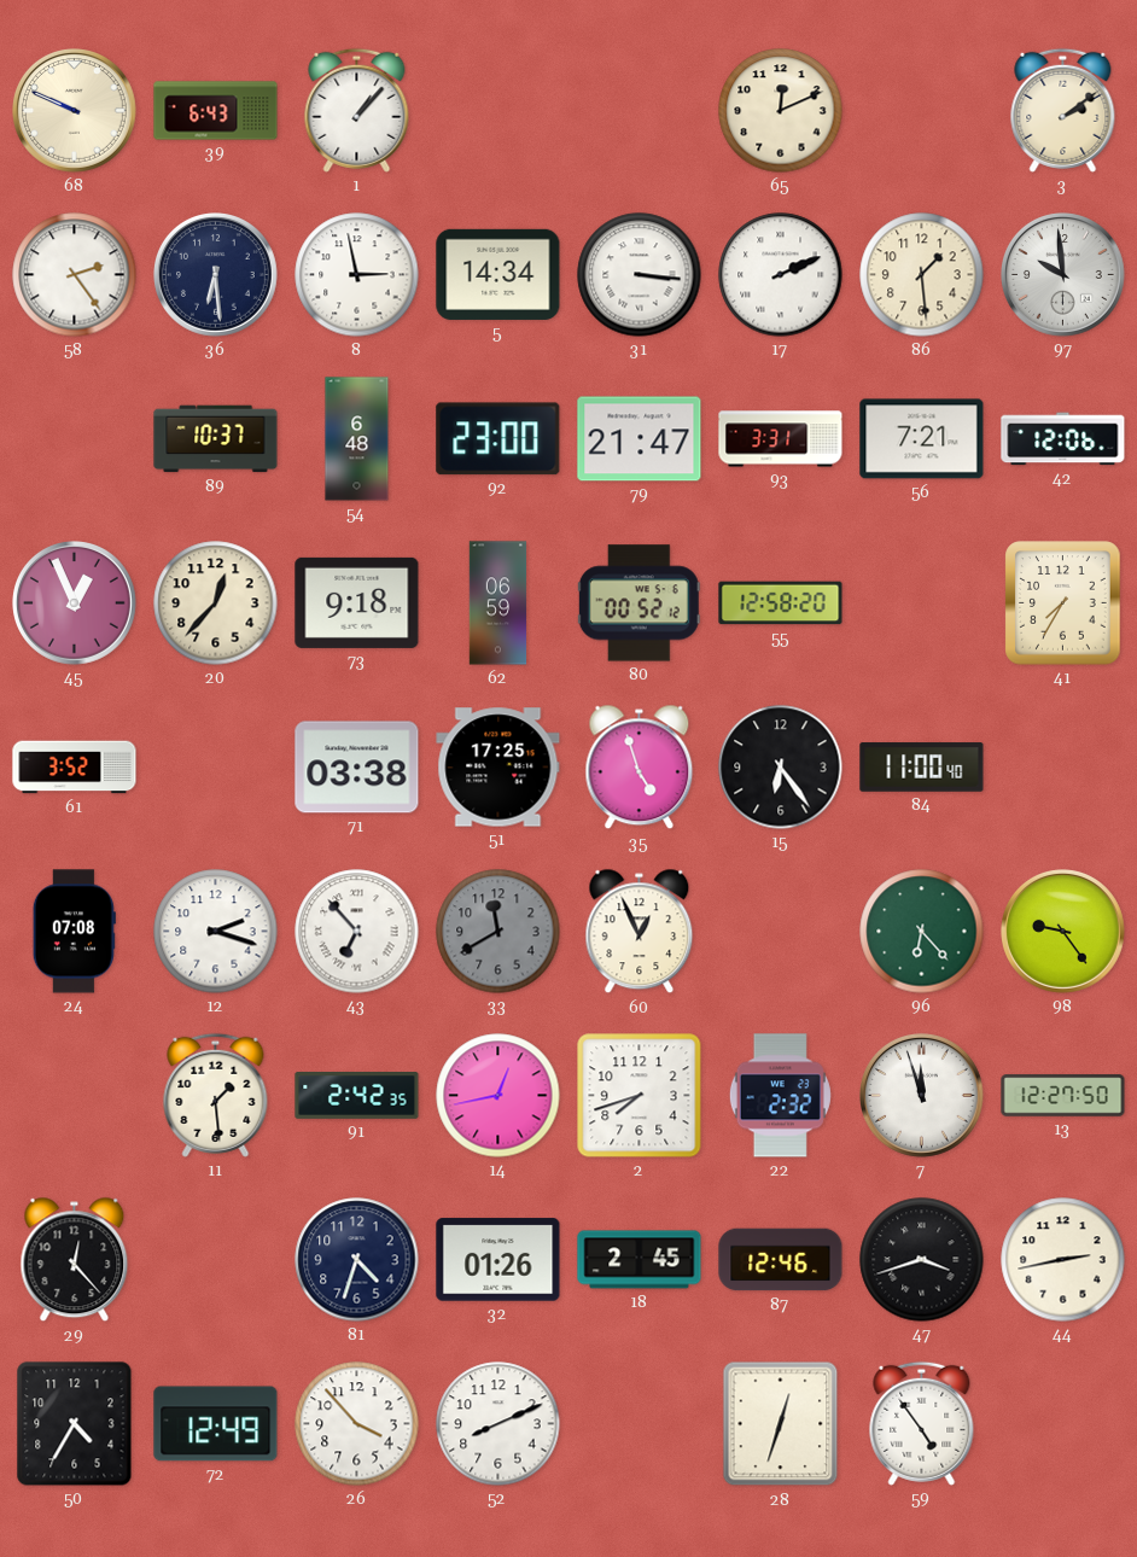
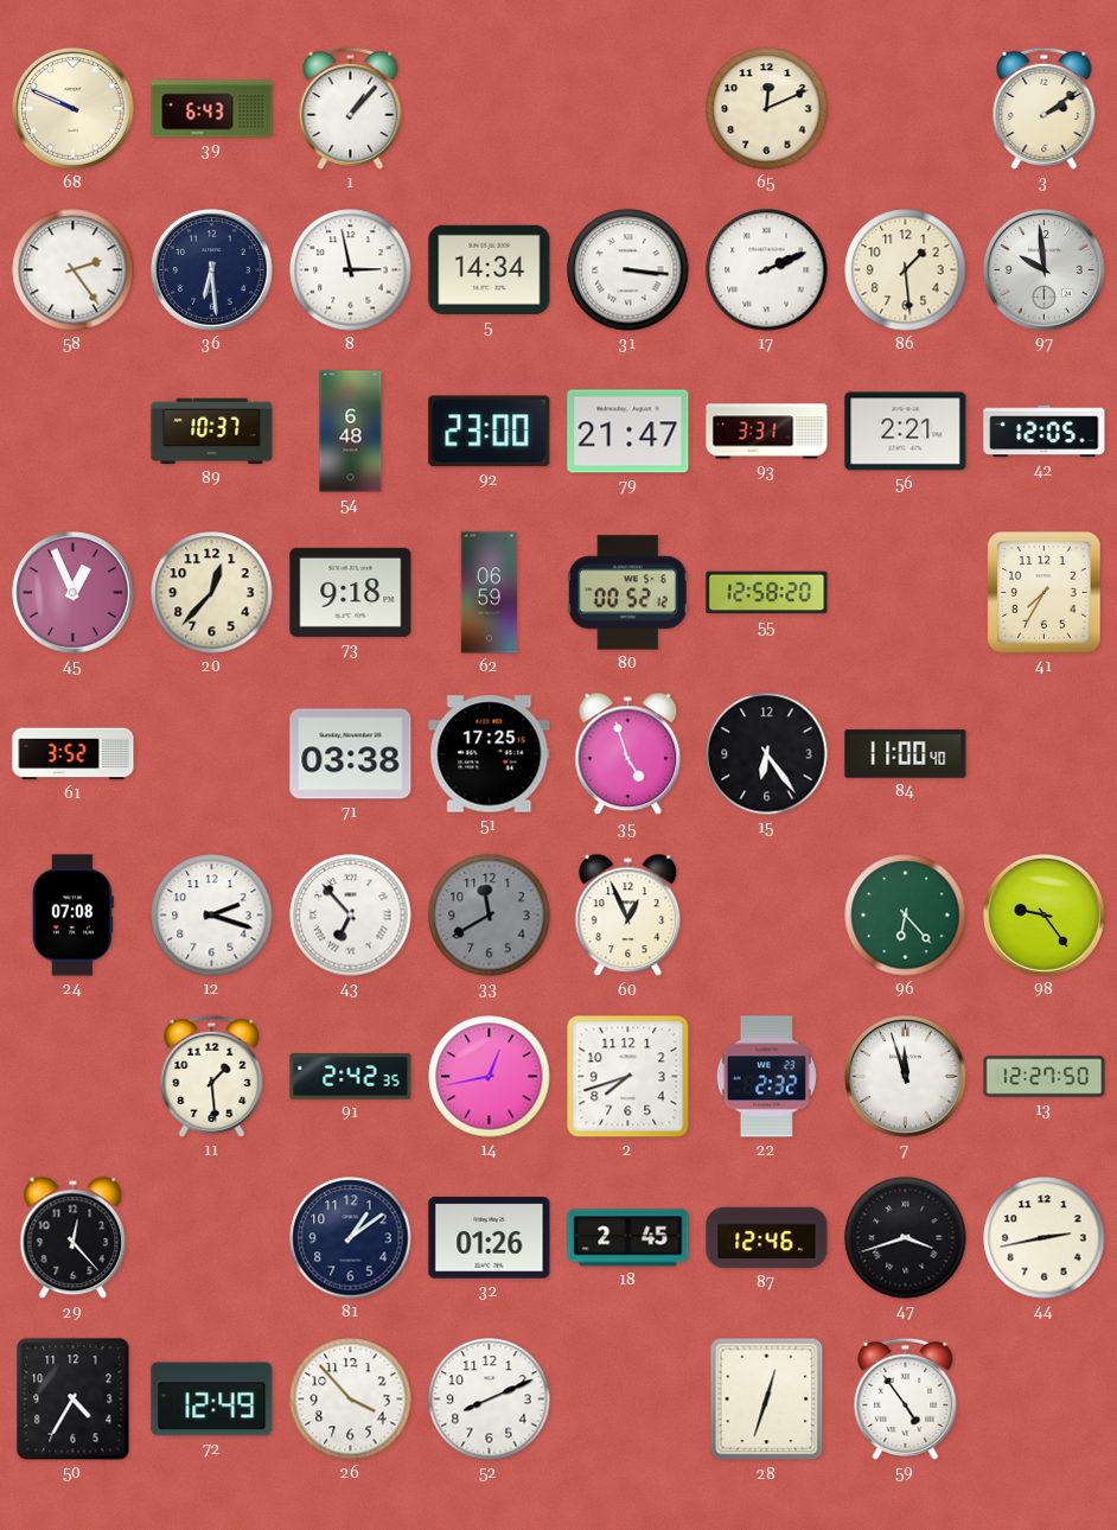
56: 7:21 -> 2:21
42: 12:06 -> 12:05
81: 4:33 -> 1:09
